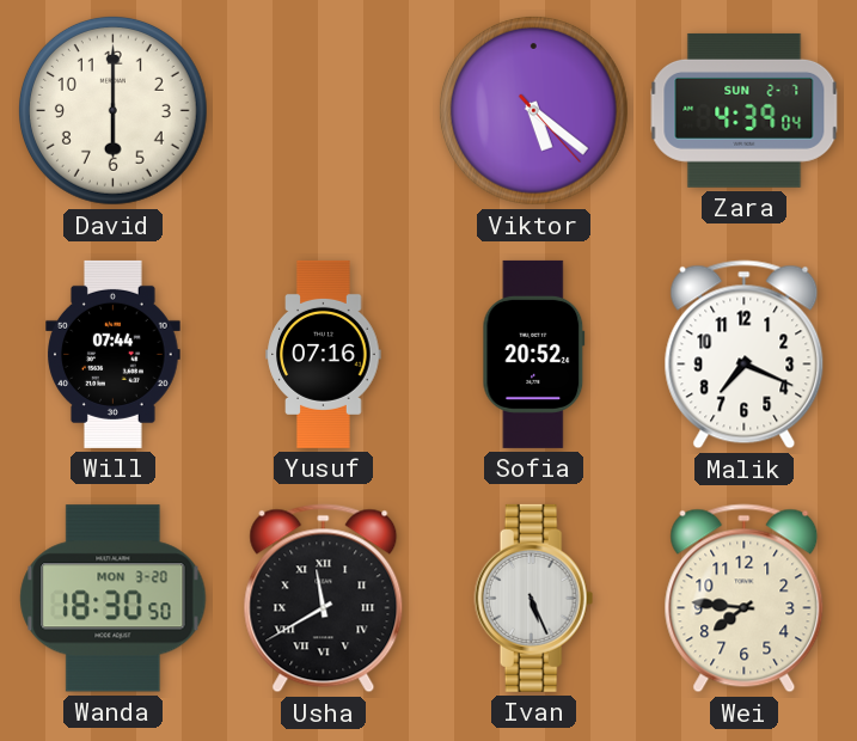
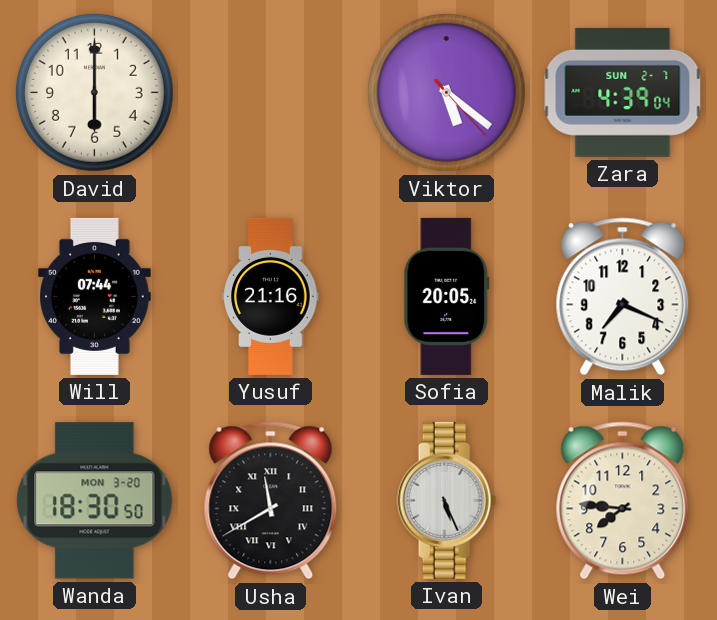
Yusuf: 07:16 -> 21:16
Sofia: 20:52 -> 20:05
